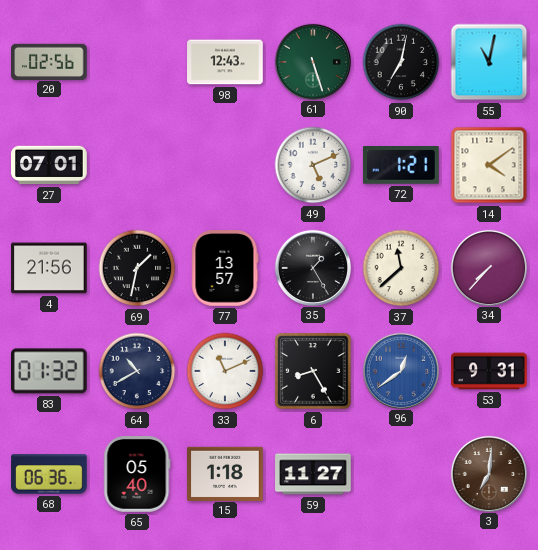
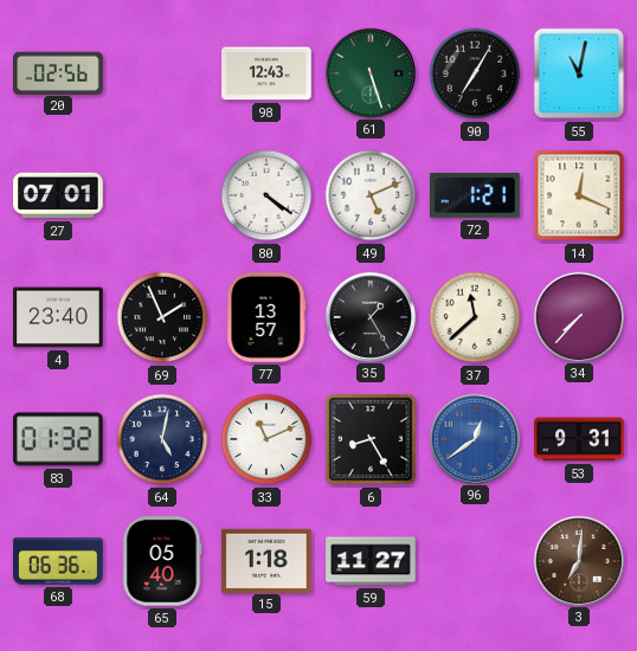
90: 7:02 -> 7:05
80: none -> 4:21
14: 4:09 -> 12:19
4: 21:56 -> 23:40
69: 1:32 -> 1:56
64: 10:40 -> 5:02
